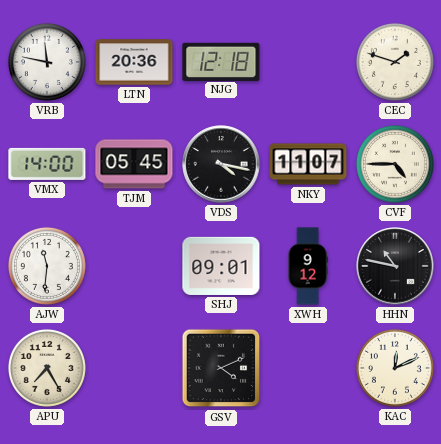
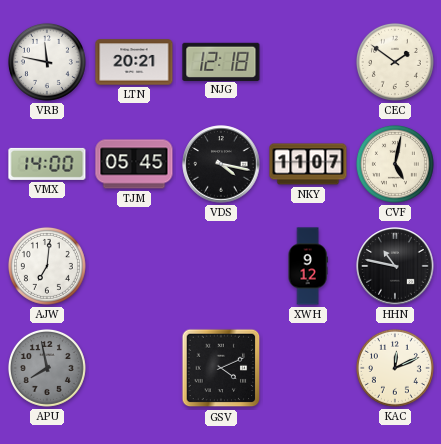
LTN: 20:36 -> 20:21
CEC: 1:48 -> 1:51
CVF: 4:45 -> 5:02
AJW: 11:31 -> 7:01
SHJ: 09:01 -> none
APU: 7:25 -> 7:58
APU dial: cream -> grey
